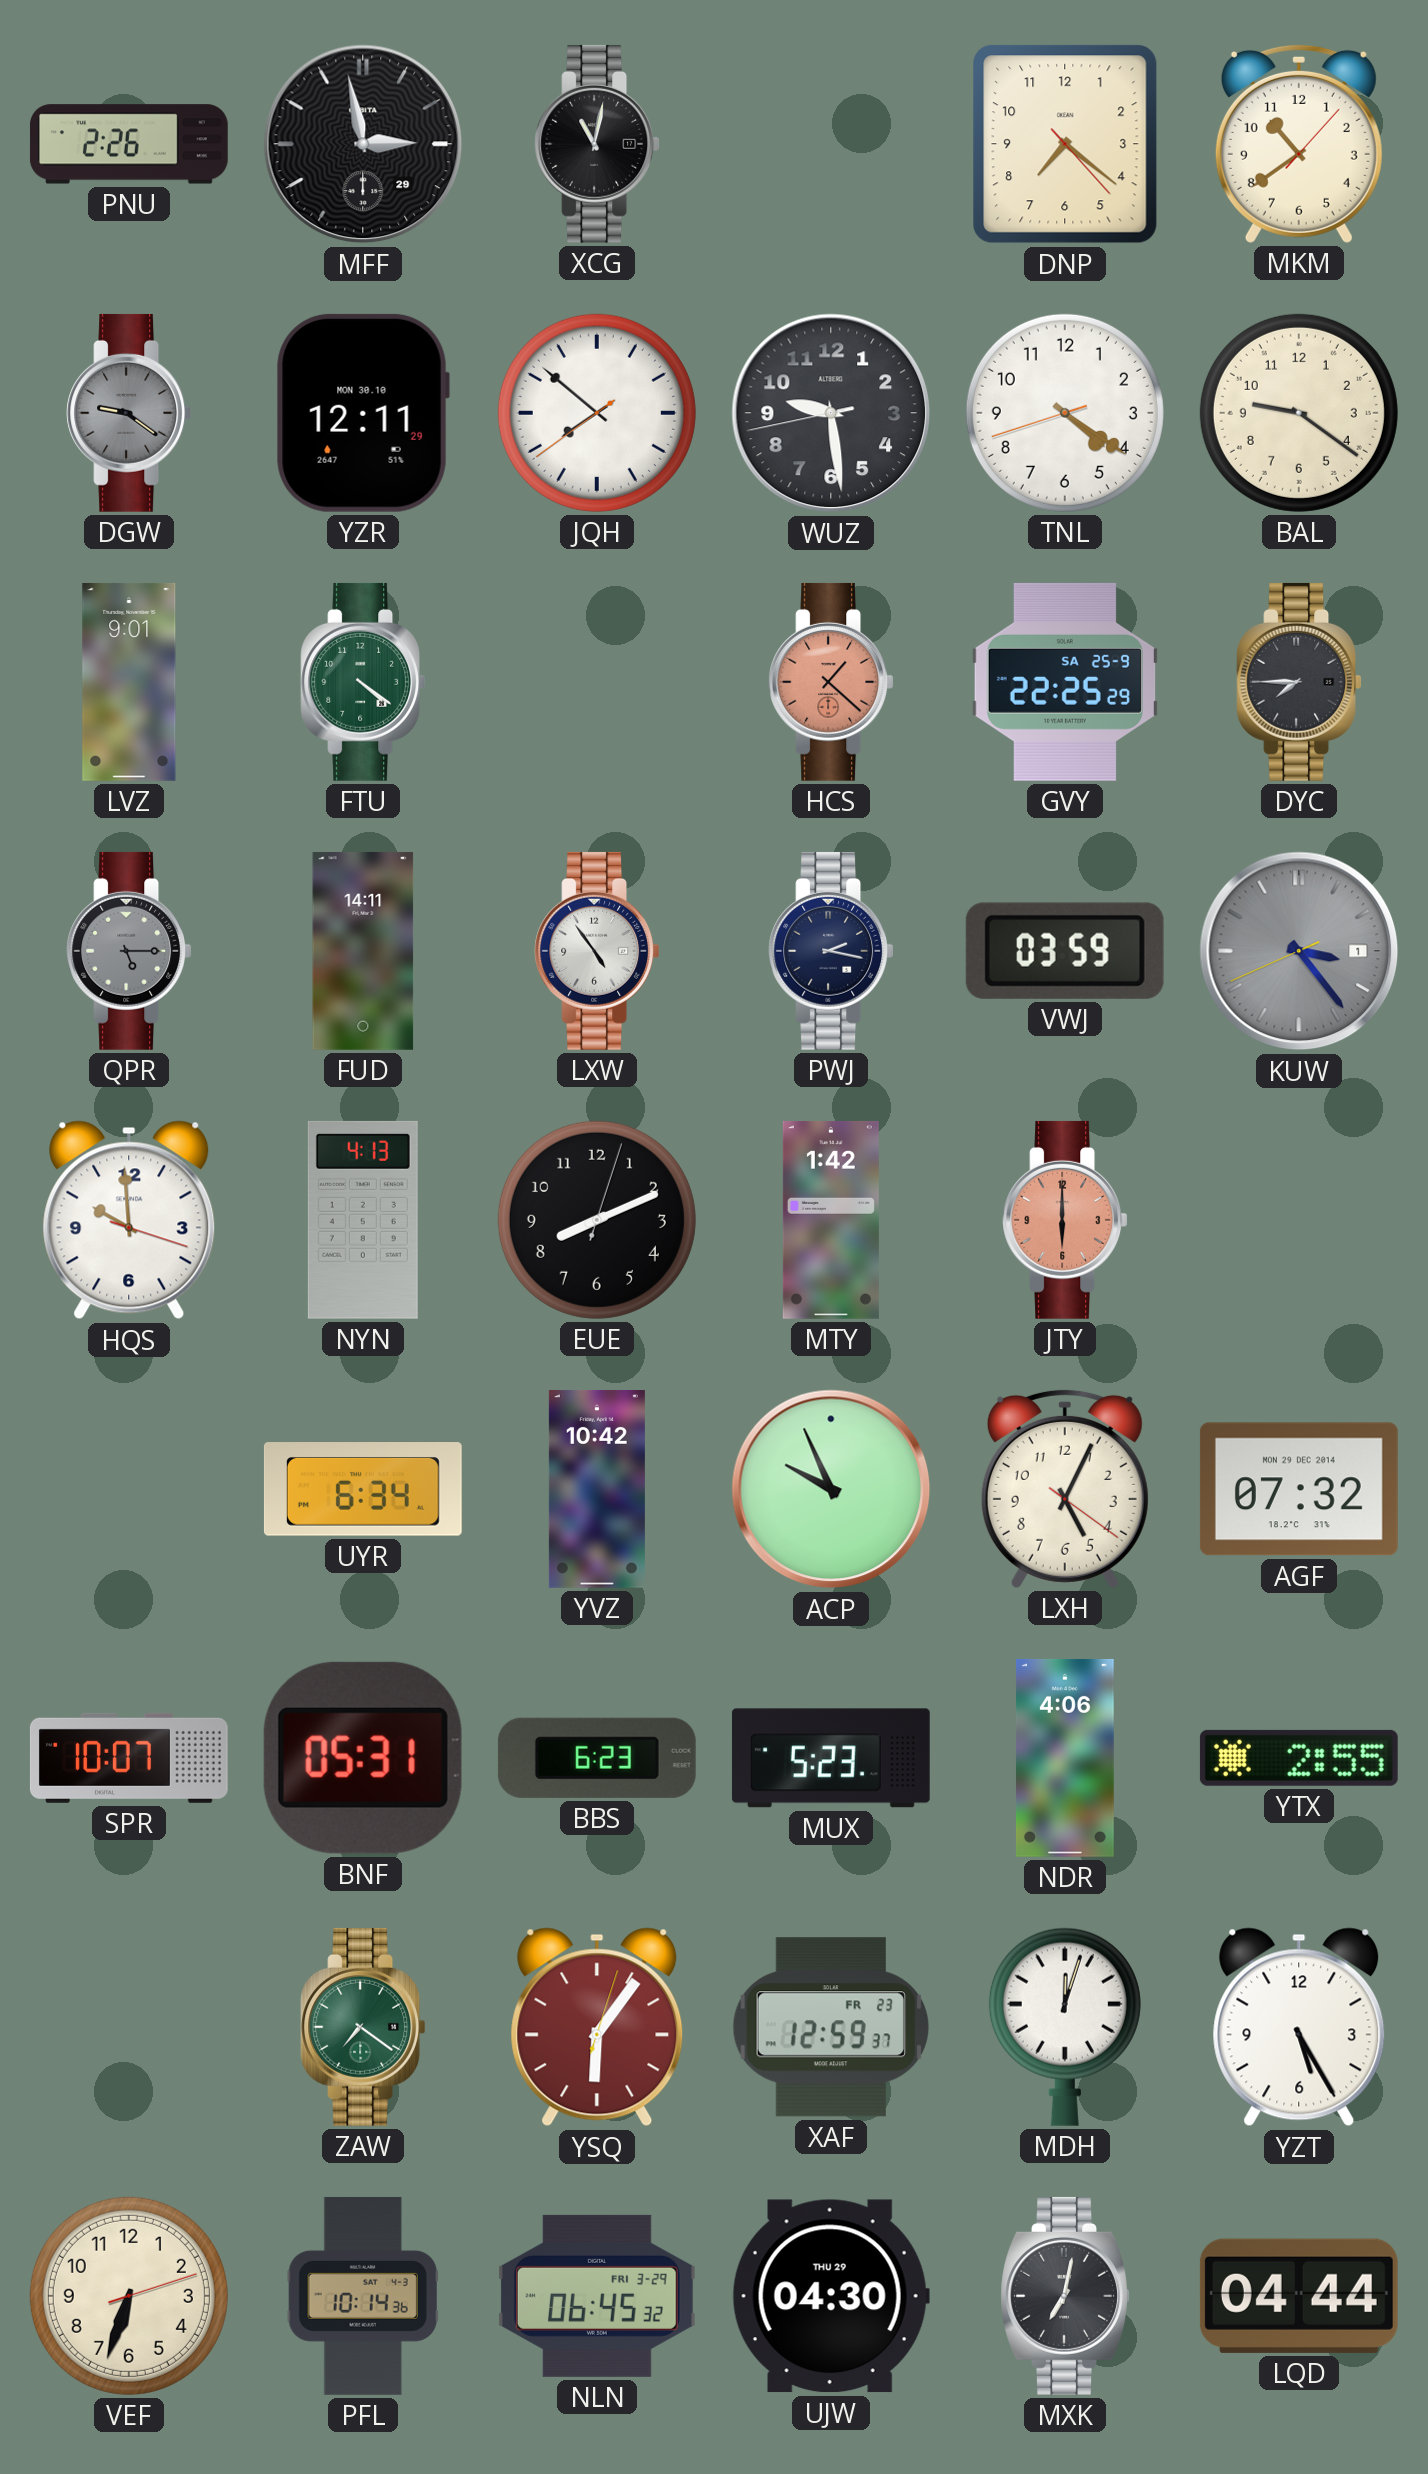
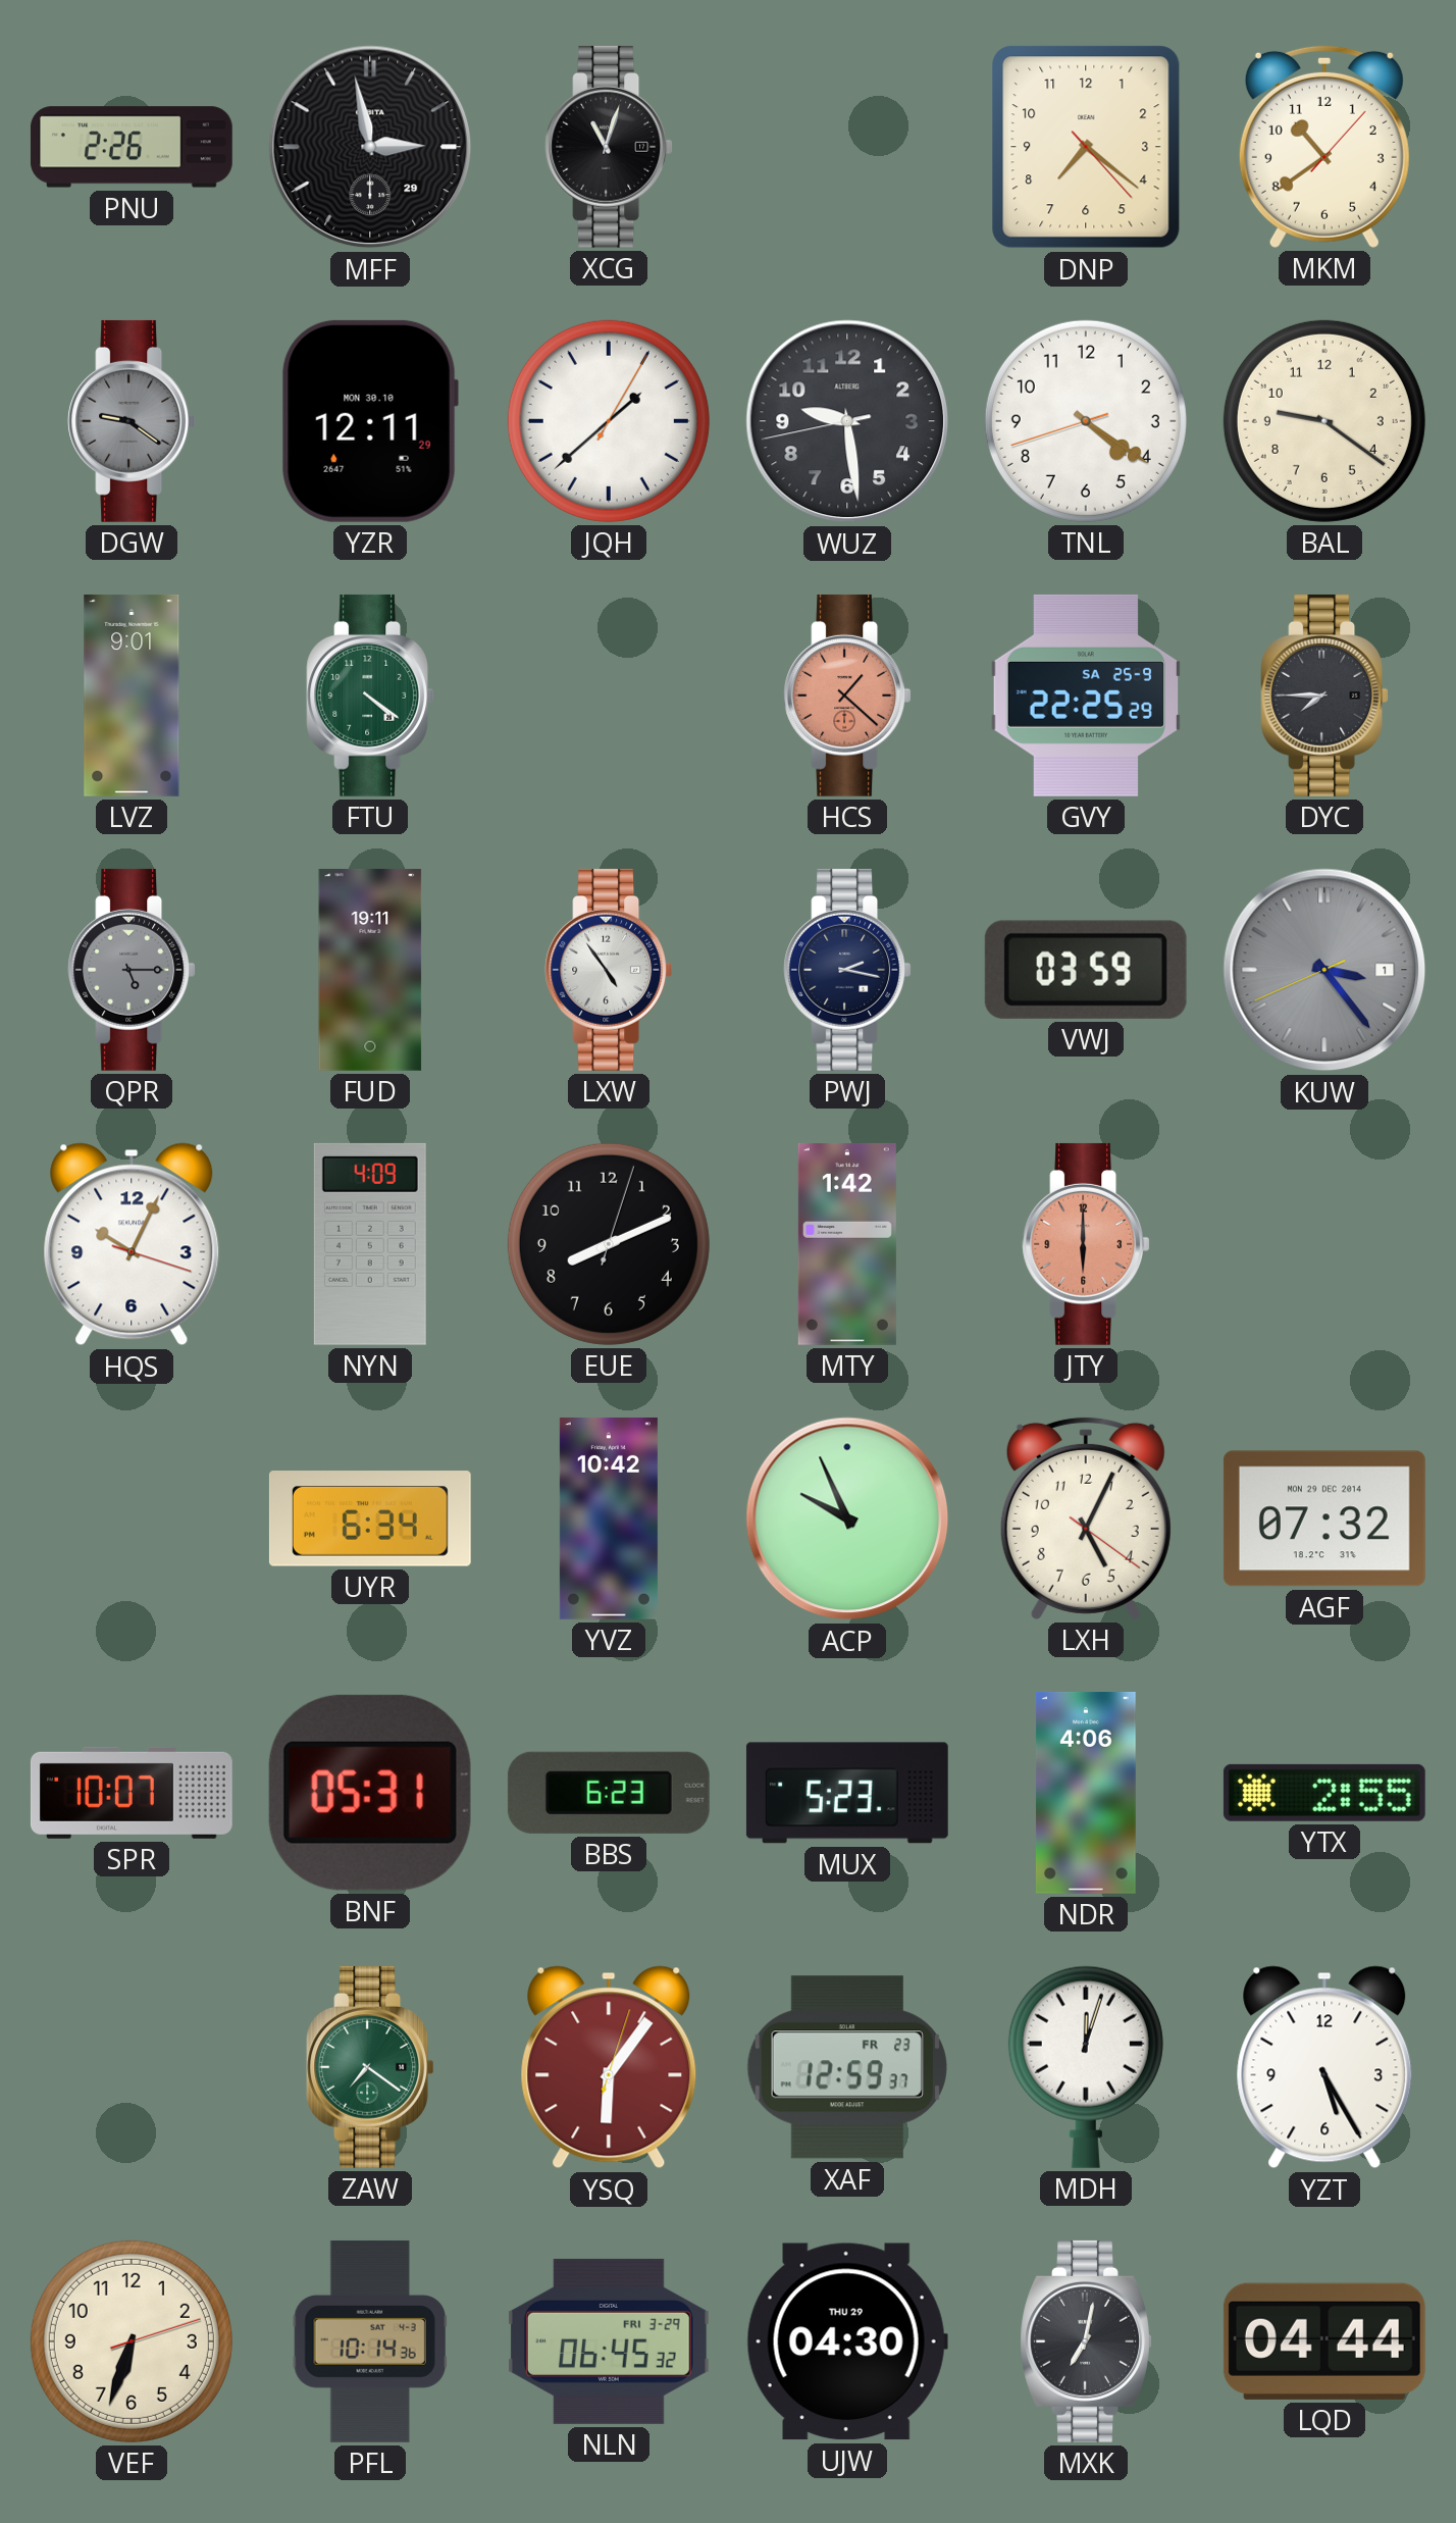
XCG: 11:02 -> 11:03
JQH: 7:51 -> 1:38
FUD: 14:11 -> 19:11
HQS: 9:59 -> 10:04
NYN: 4:13 -> 4:09
